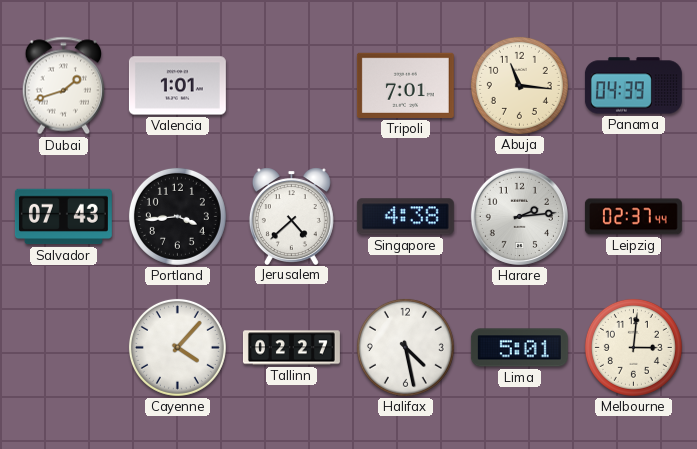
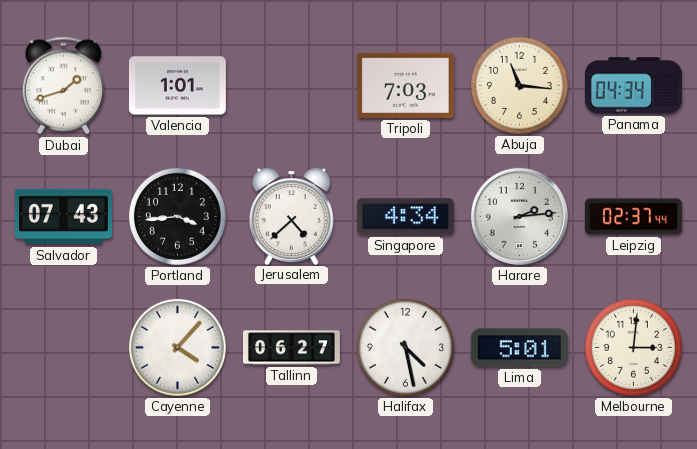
Tripoli: 7:01 -> 7:03
Panama: 04:39 -> 04:34
Singapore: 4:38 -> 4:34
Tallinn: 02:27 -> 06:27
